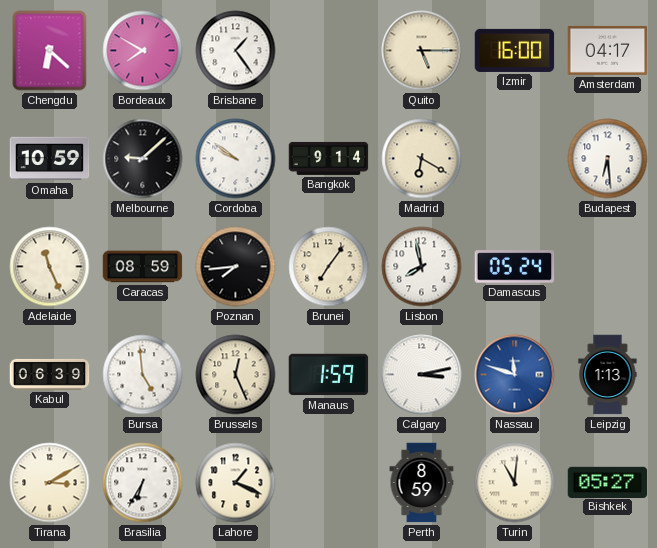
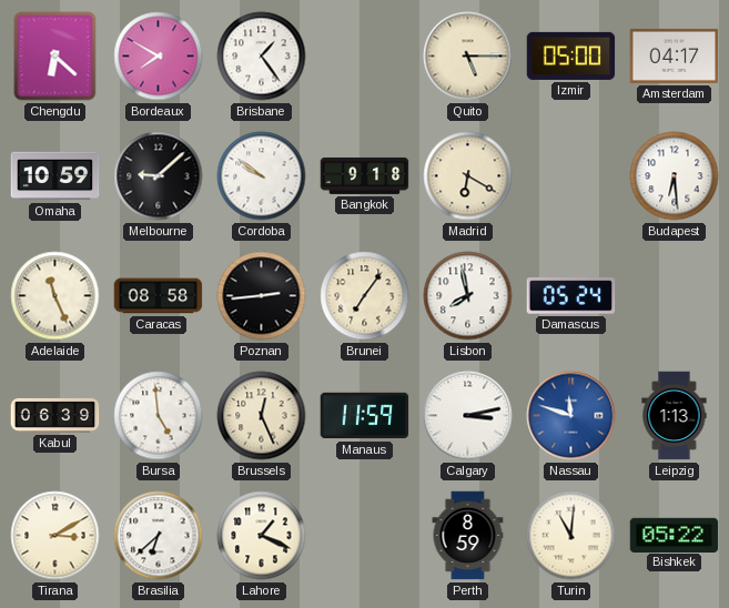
Izmir: 16:00 -> 05:00
Bangkok: 9:14 -> 9:18
Caracas: 08:59 -> 08:58
Poznan: 7:44 -> 2:44
Manaus: 1:59 -> 11:59
Brasilia: 6:35 -> 6:38
Bishkek: 05:27 -> 05:22
